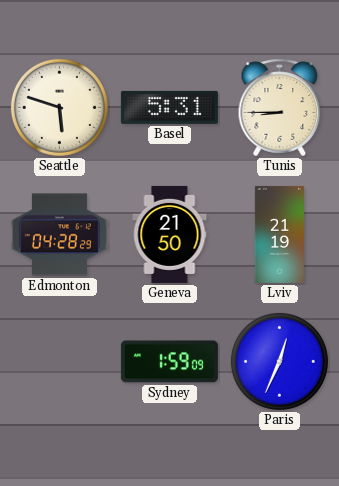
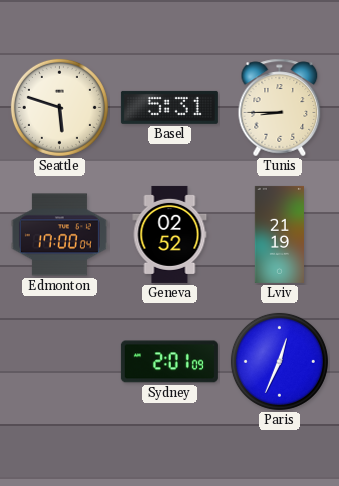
Edmonton: 04:28 -> 17:00
Geneva: 21:50 -> 02:52
Sydney: 1:59 -> 2:01
